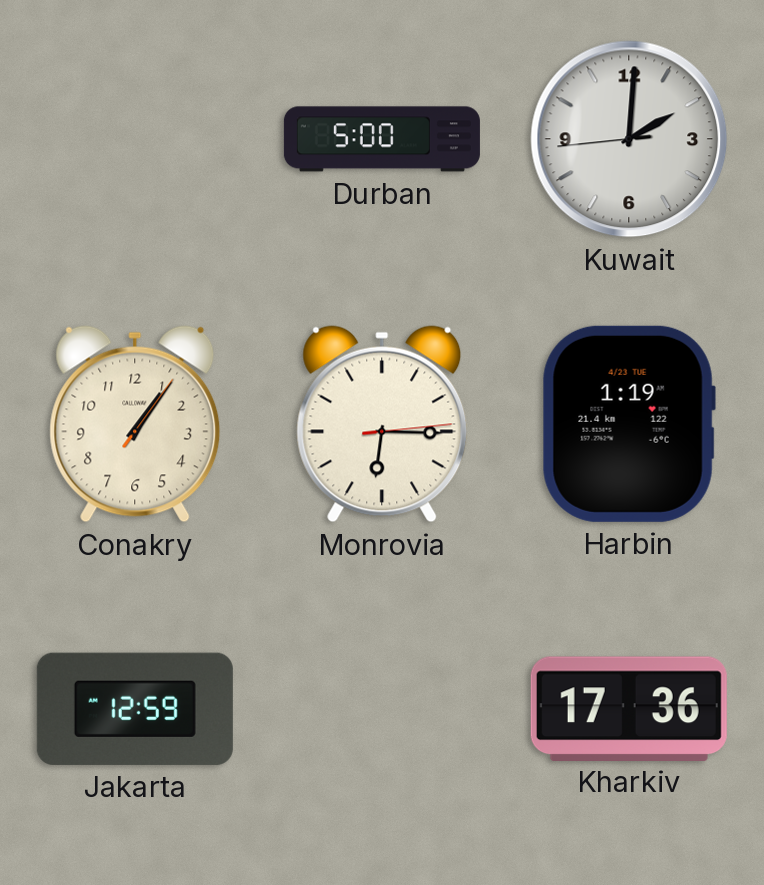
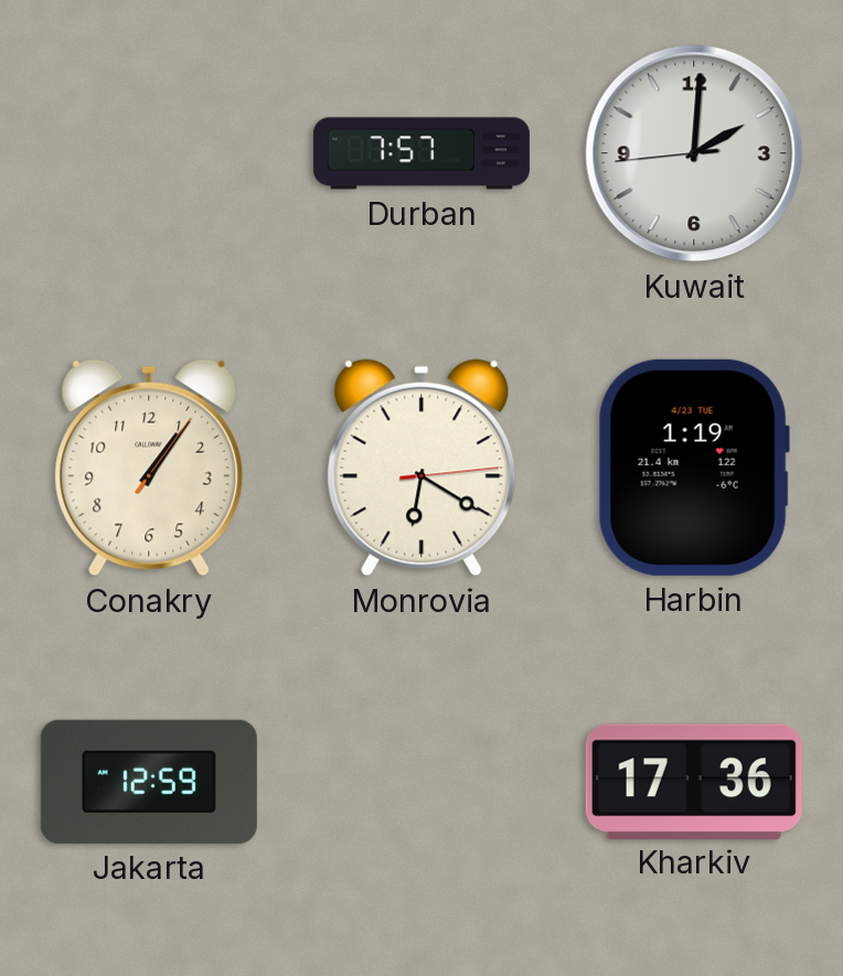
Durban: 5:00 -> 7:57
Monrovia: 6:15 -> 6:20
